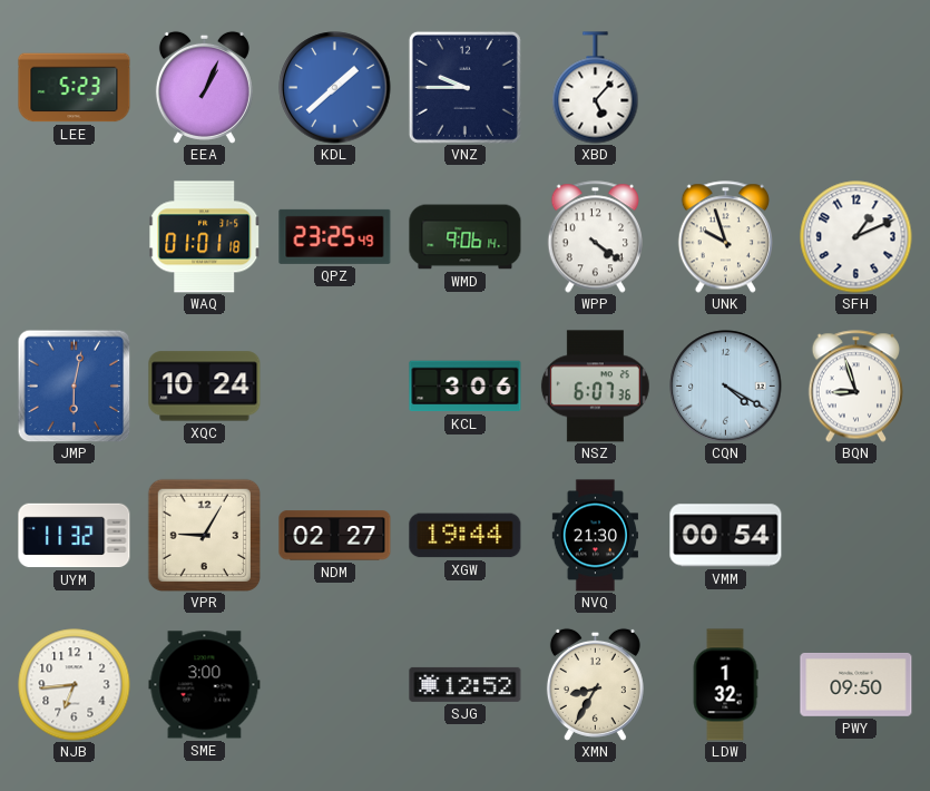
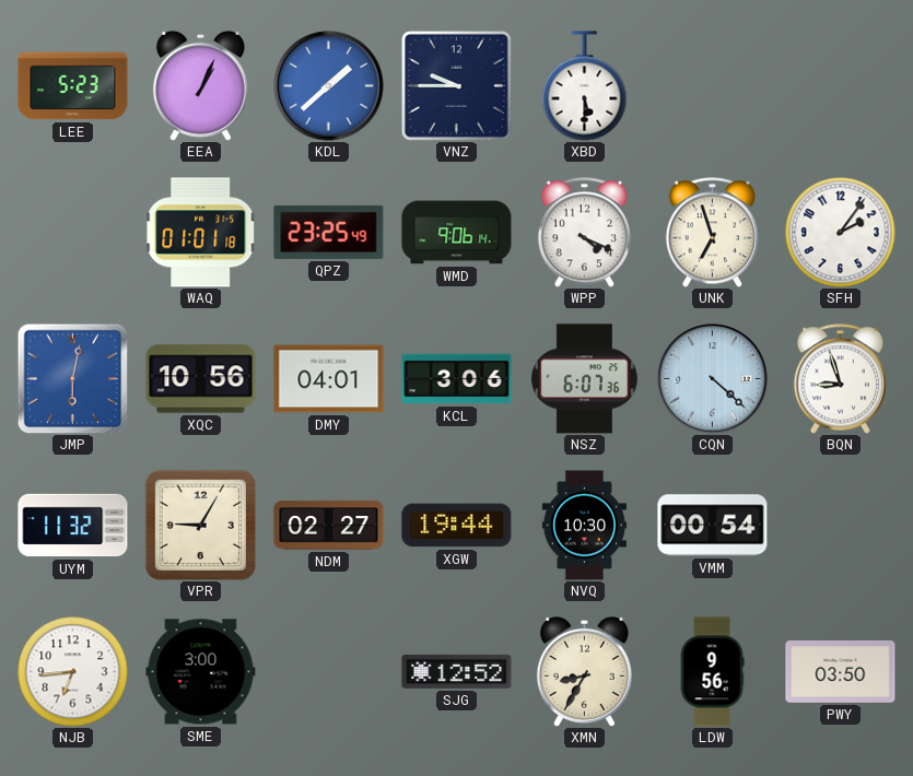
XBD: 5:07 -> 5:30
WPP: 4:21 -> 4:19
UNK: 9:57 -> 6:57
SFH: 1:11 -> 2:06
XQC: 10:24 -> 10:56
DMY: none -> 04:01
CQN: 4:20 -> 4:22
NVQ: 21:30 -> 10:30
LDW: 1:32 -> 9:56
PWY: 09:50 -> 03:50
